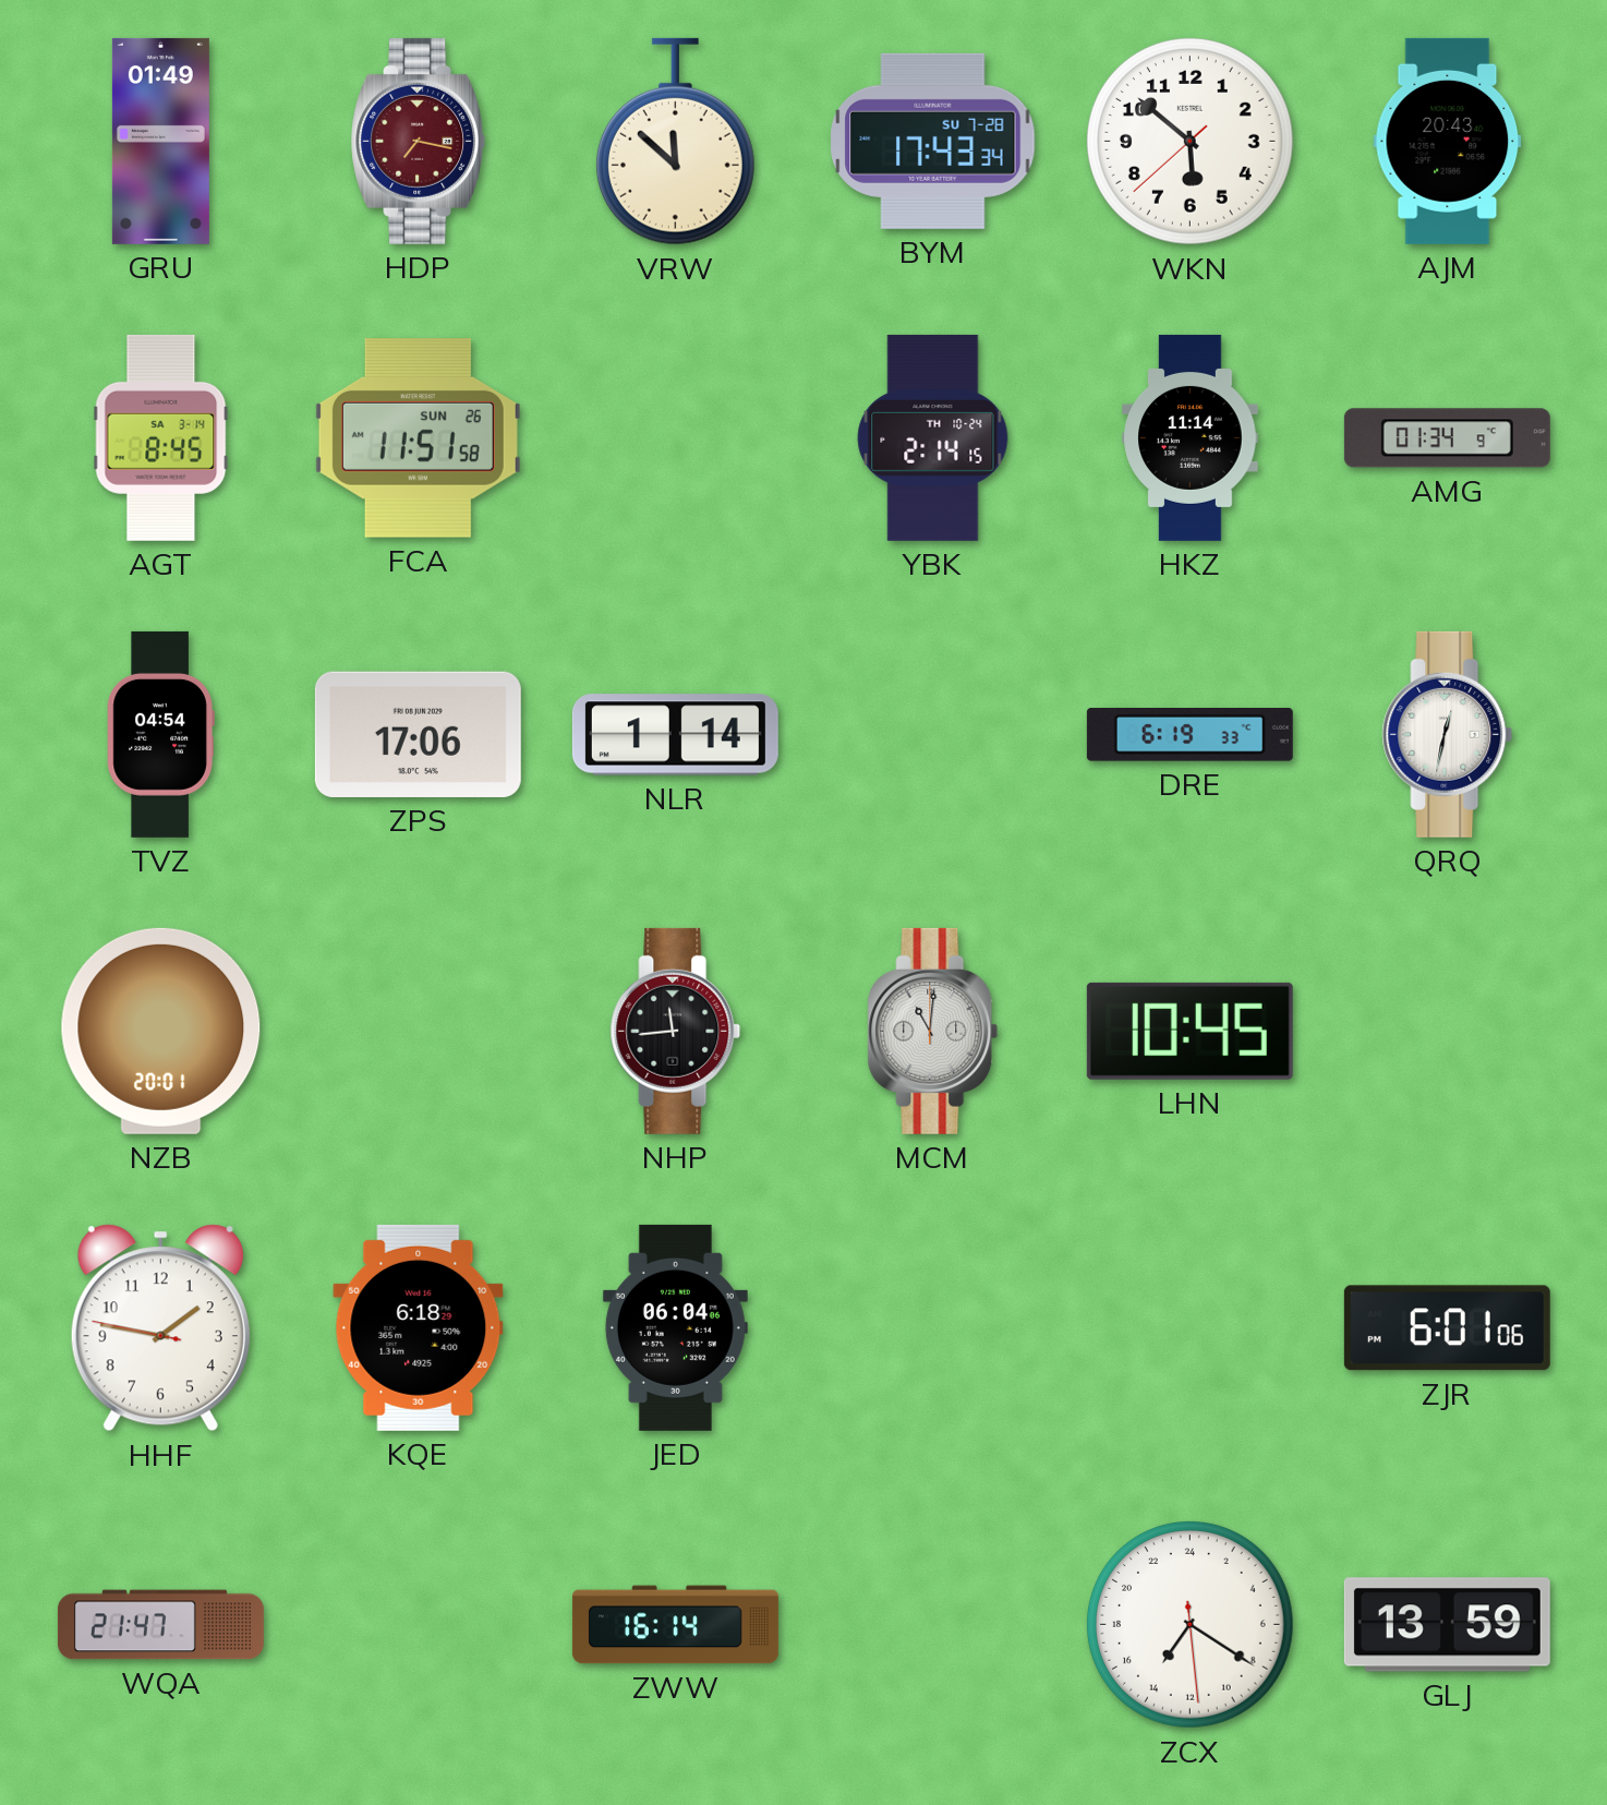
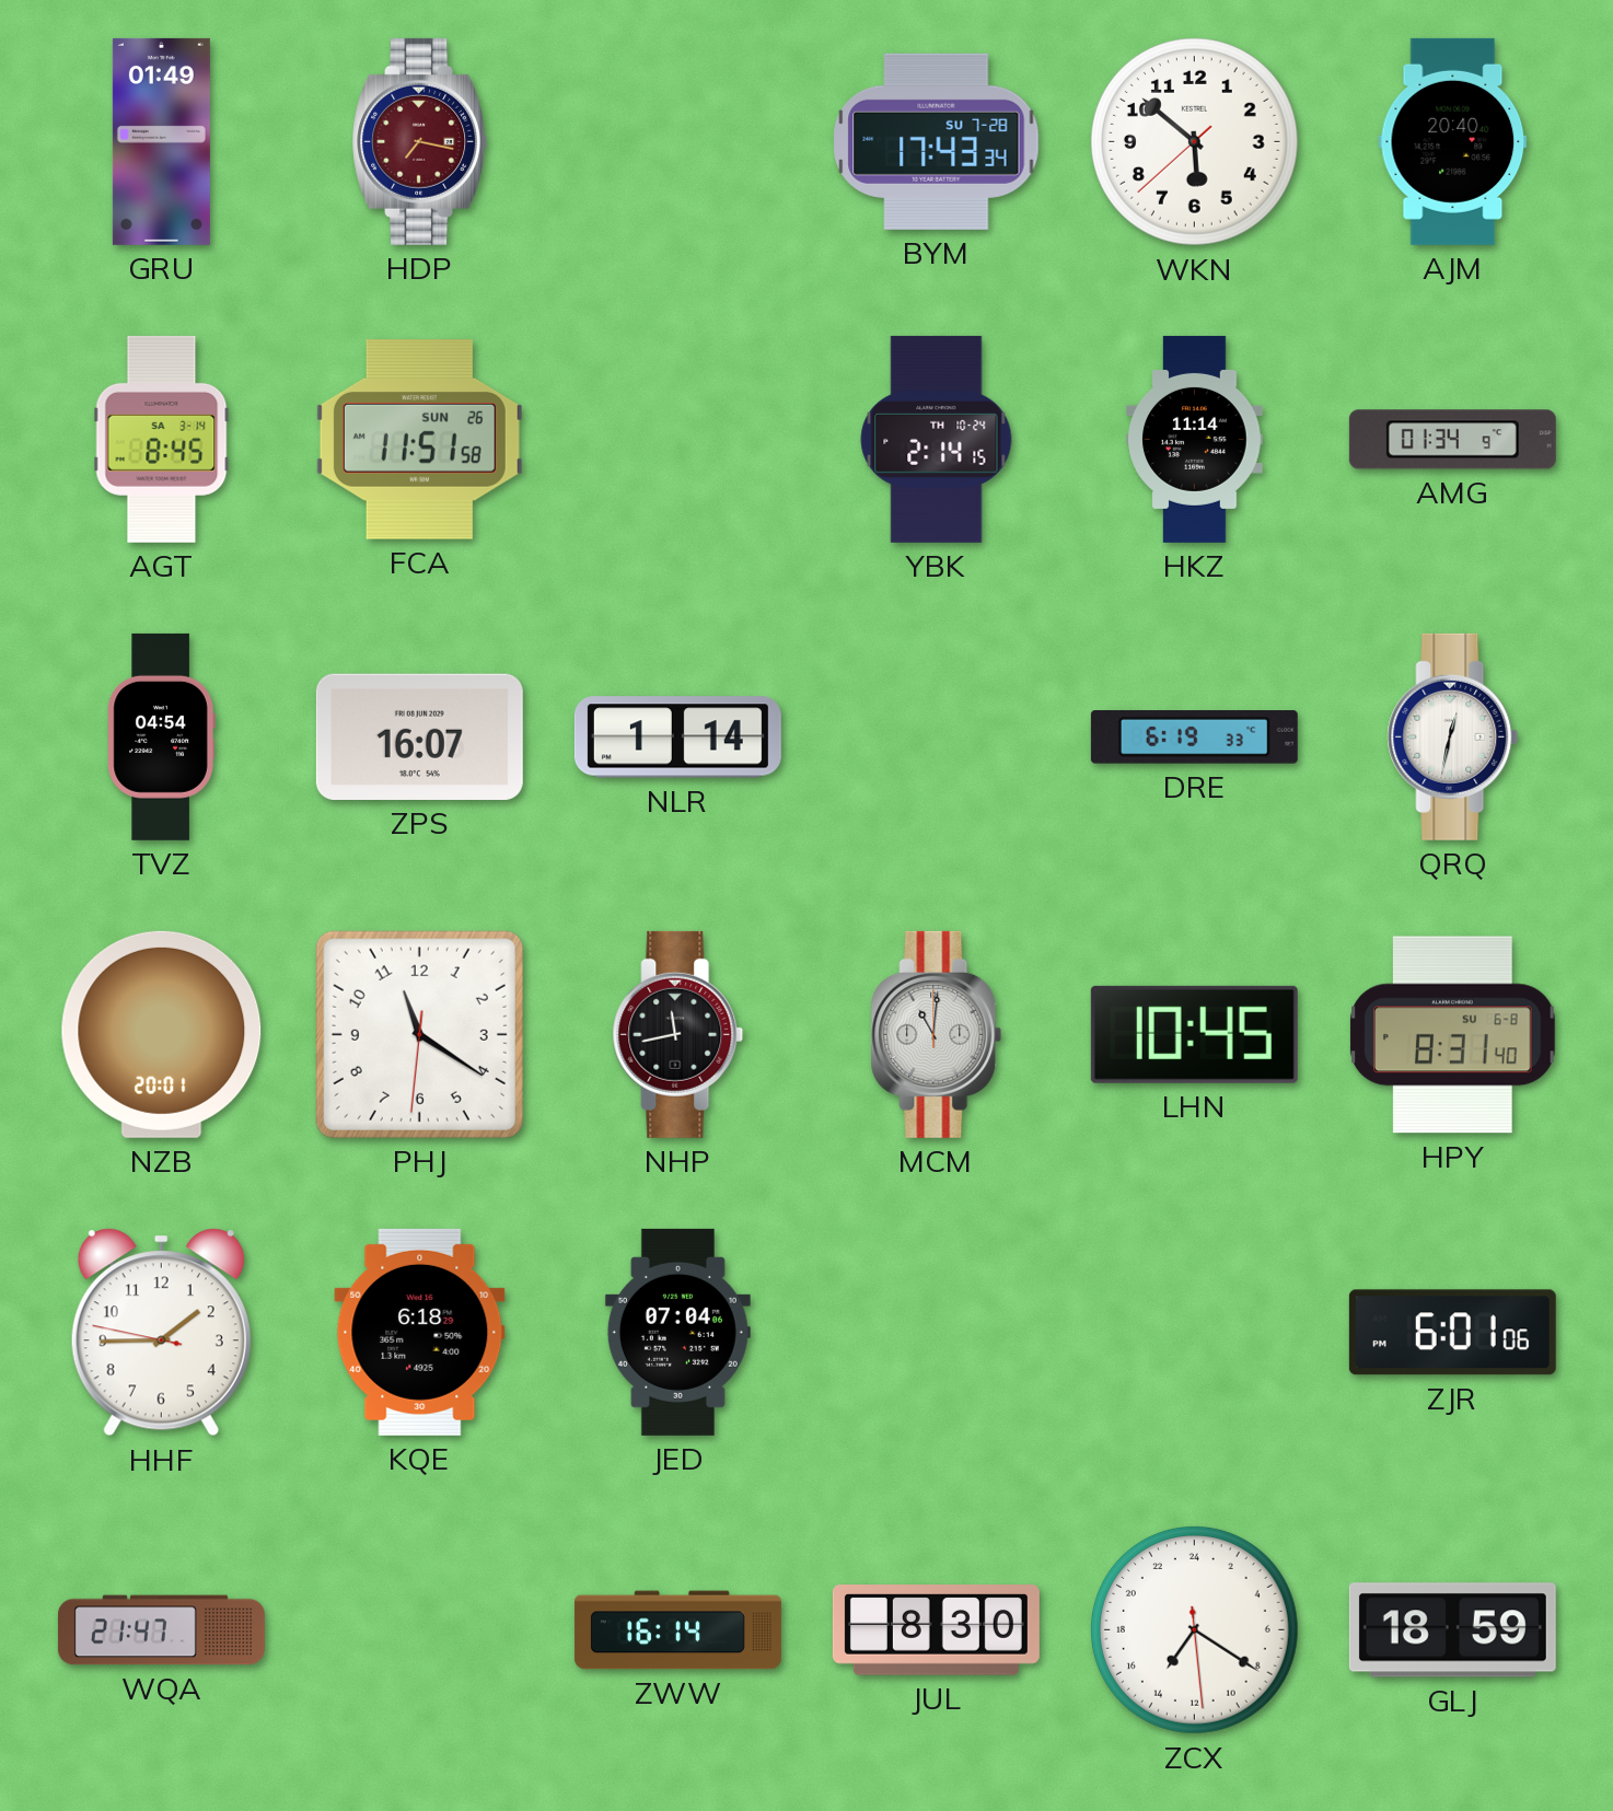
VRW: 11:52 -> none
AJM: 20:43 -> 20:40
ZPS: 17:06 -> 16:07
PHJ: none -> 11:20
NHP: 11:44 -> 11:43
HPY: none -> 8:31
HHF: 1:46 -> 1:44
JED: 06:04 -> 07:04
JUL: none -> 8:30
GLJ: 13:59 -> 18:59
